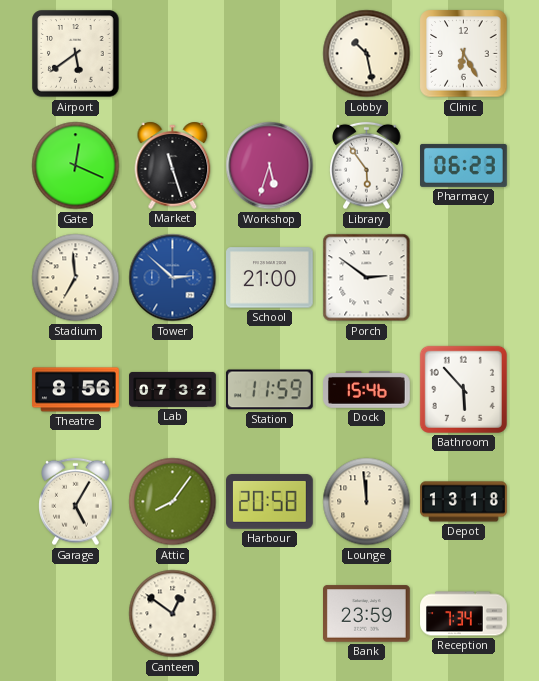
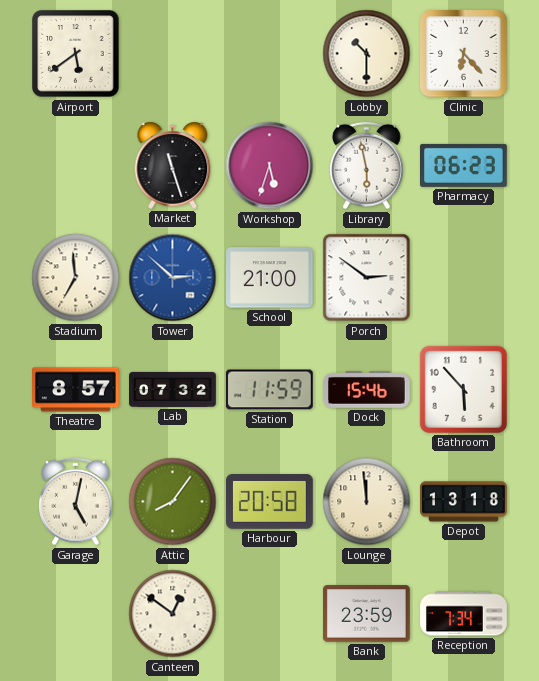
Lobby: 10:28 -> 10:30
Clinic: 6:25 -> 6:23
Gate: 12:19 -> none
Library: 5:54 -> 5:58
Theatre: 8:56 -> 8:57
Garage: 5:05 -> 5:02
